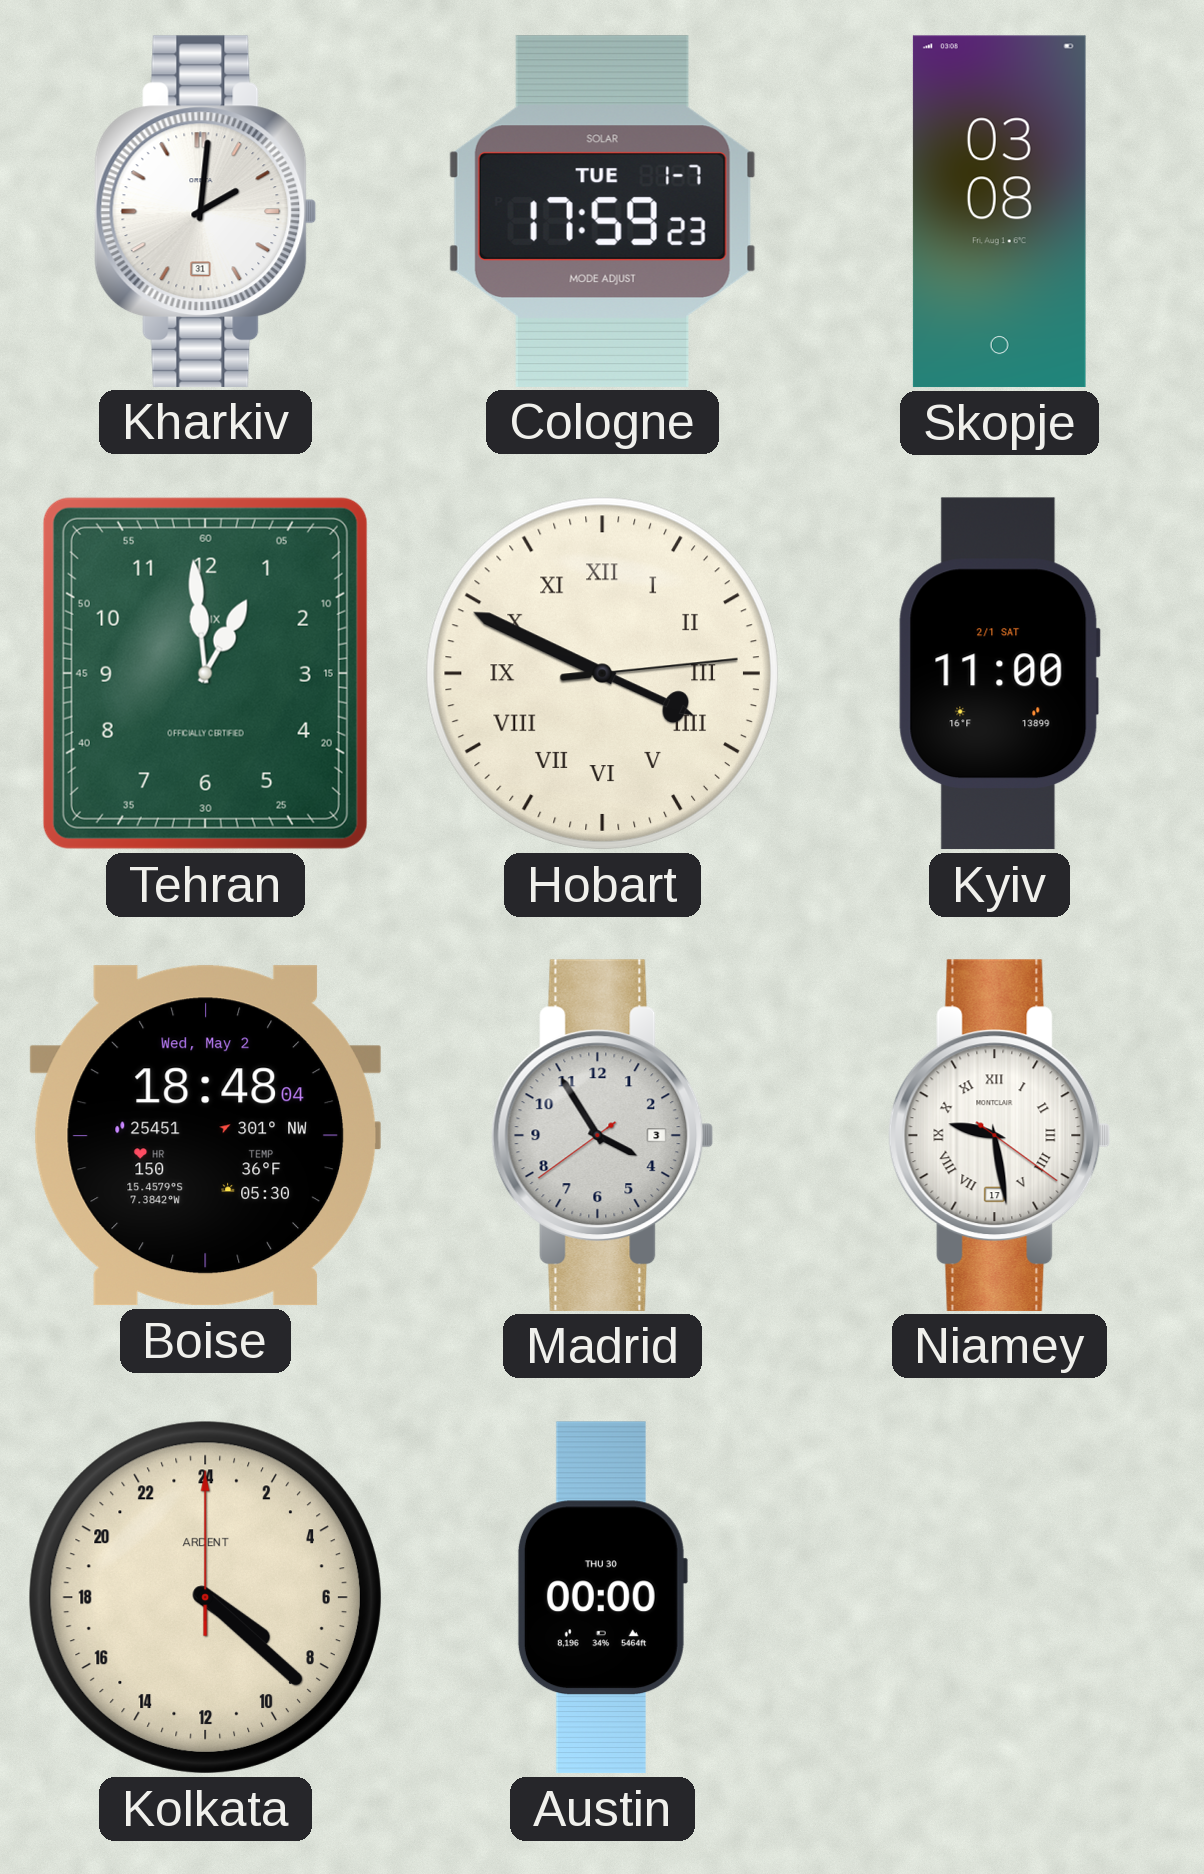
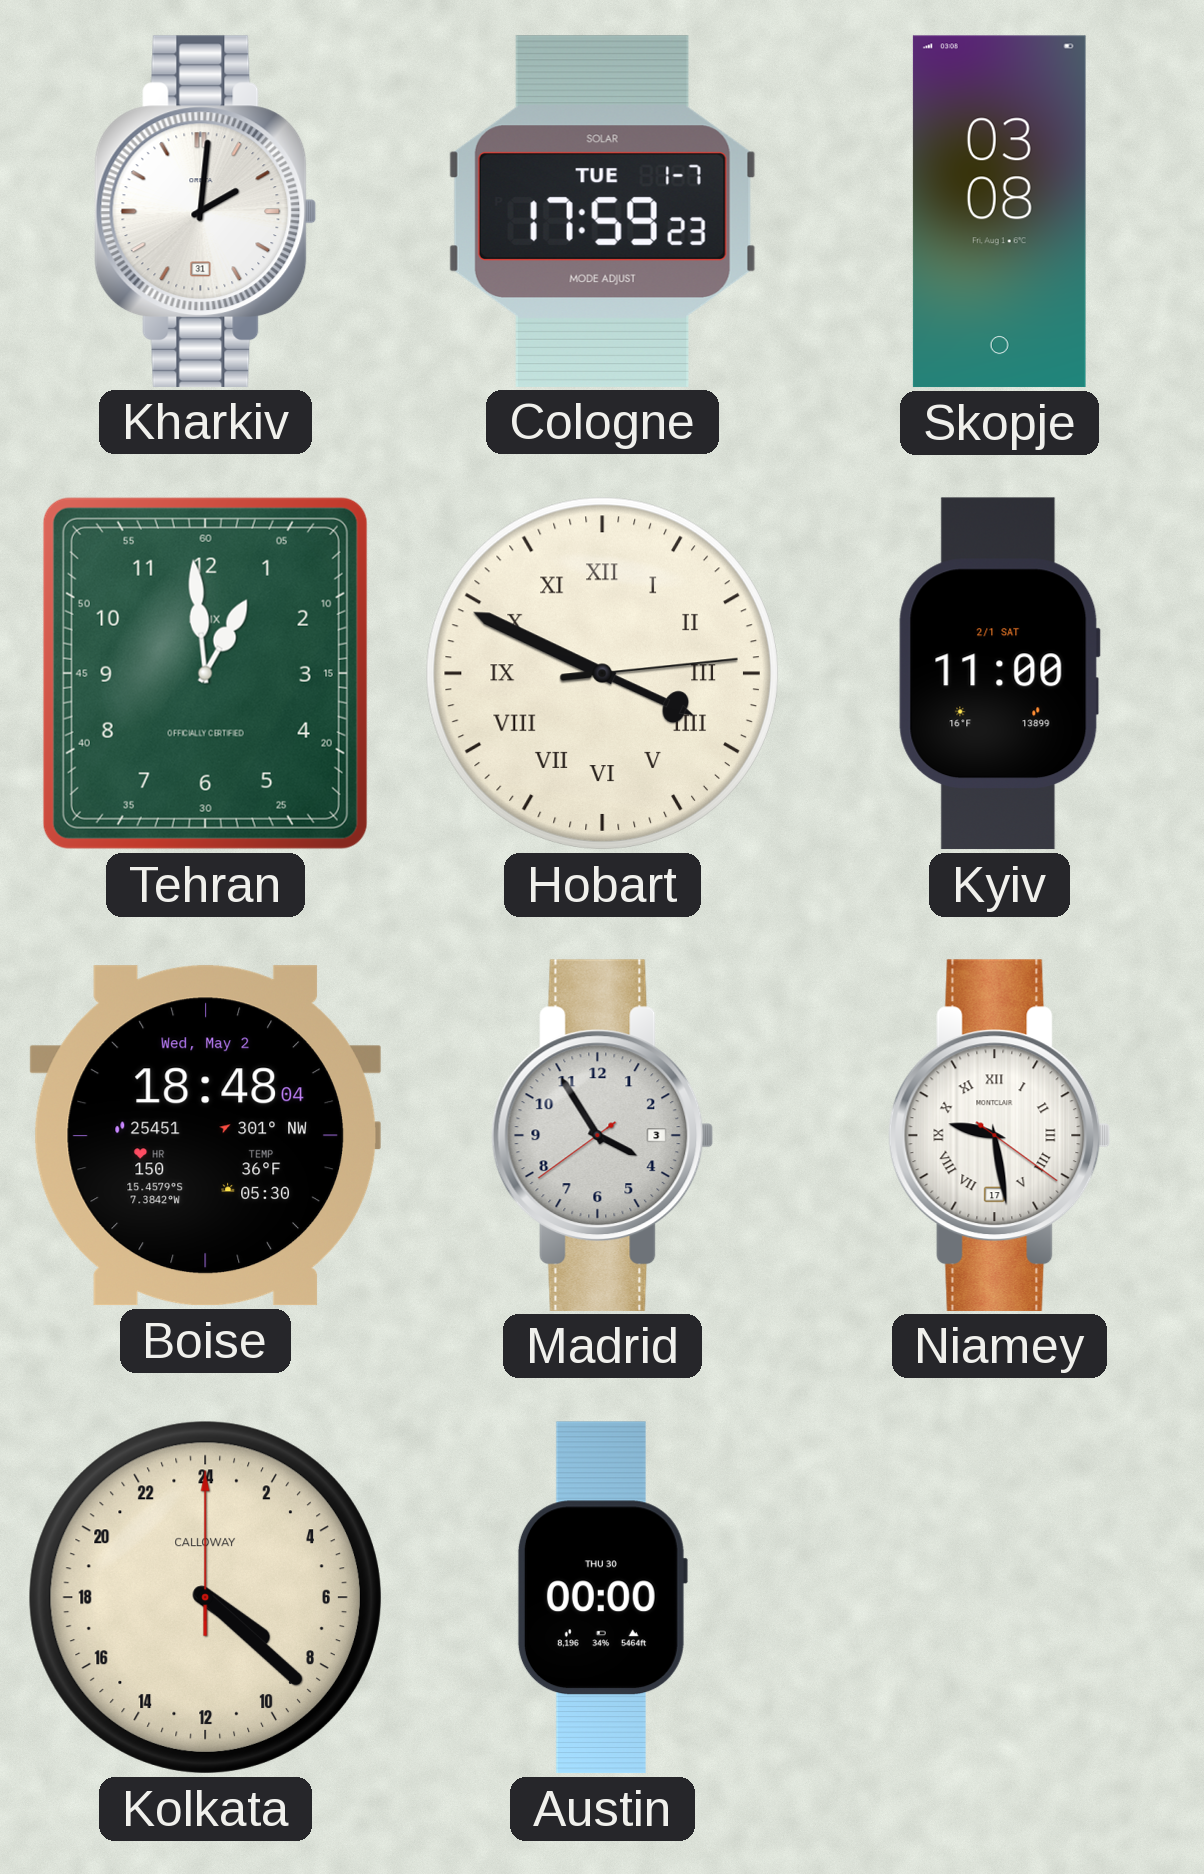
Kolkata brand: ARDENT -> CALLOWAY
